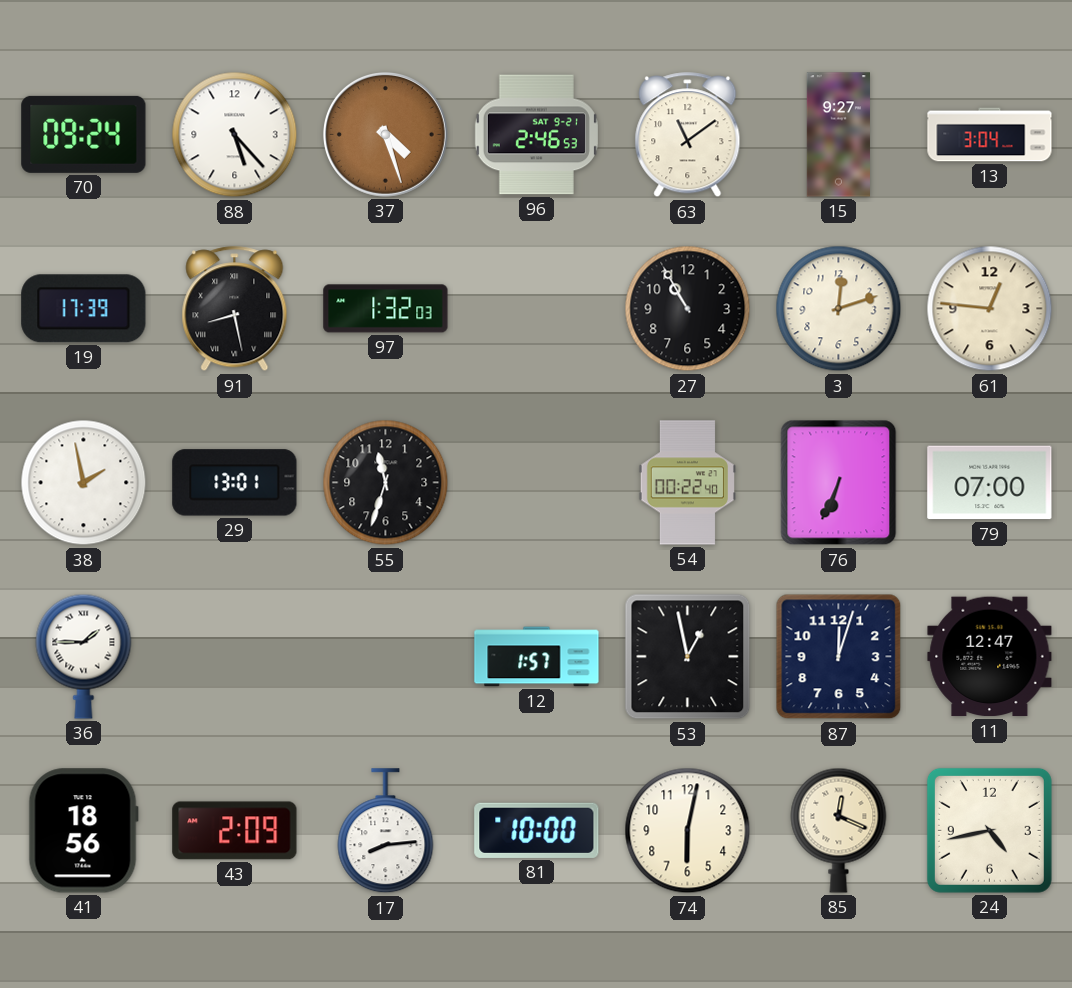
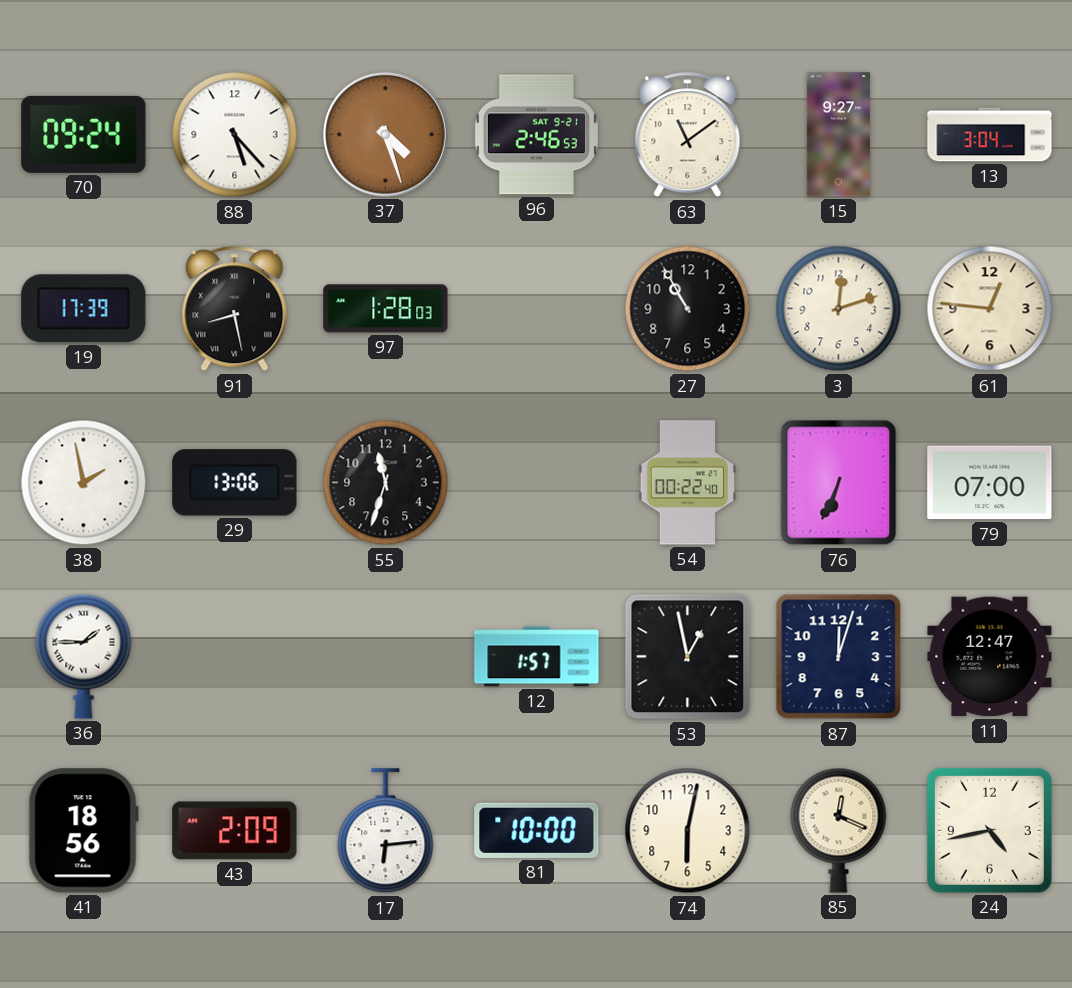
97: 1:32 -> 1:28
29: 13:01 -> 13:06
17: 8:14 -> 6:14
